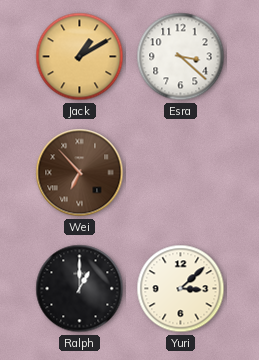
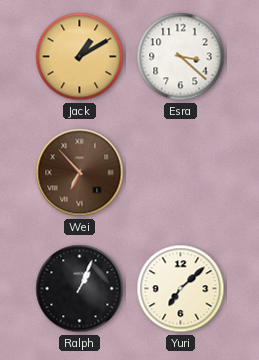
Ralph: 1:00 -> 1:04
Yuri: 3:08 -> 7:08
